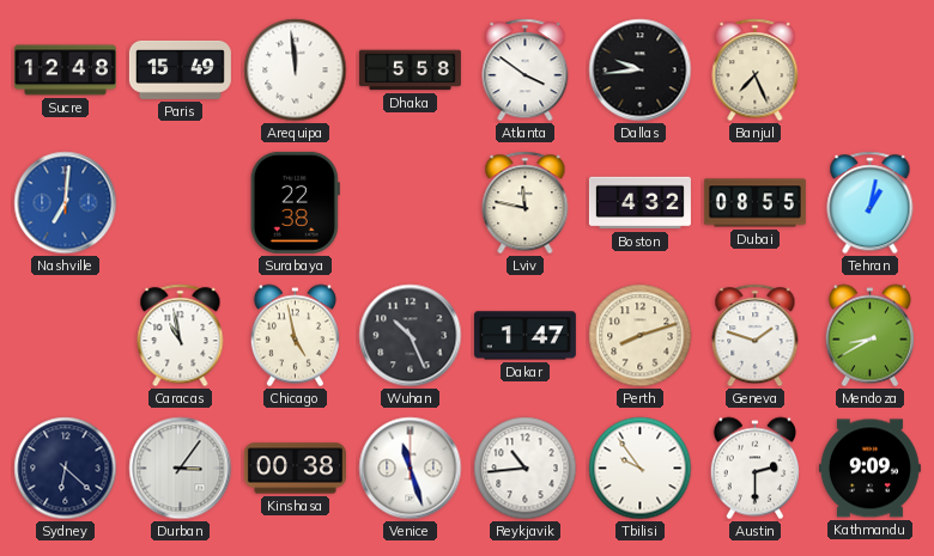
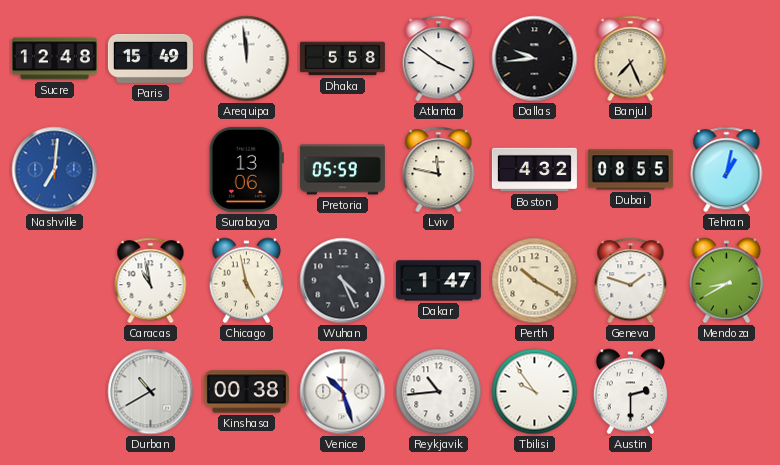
Surabaya: 22:38 -> 13:06
Pretoria: none -> 05:59
Wuhan: 10:26 -> 4:26
Perth: 8:12 -> 10:20
Sydney: 6:22 -> none
Durban: 3:06 -> 10:40
Venice: 11:27 -> 10:27
Kathmandu: 9:09 -> none
